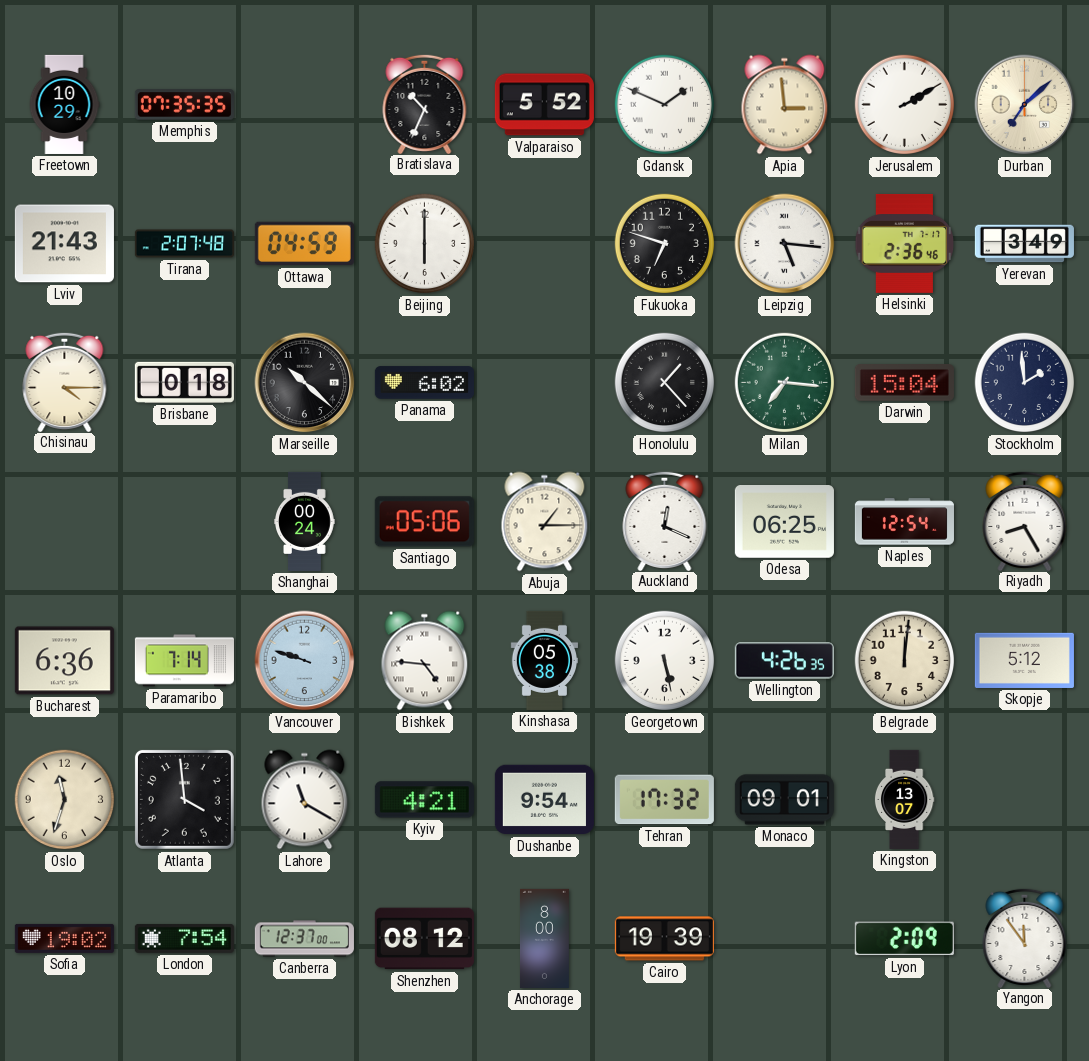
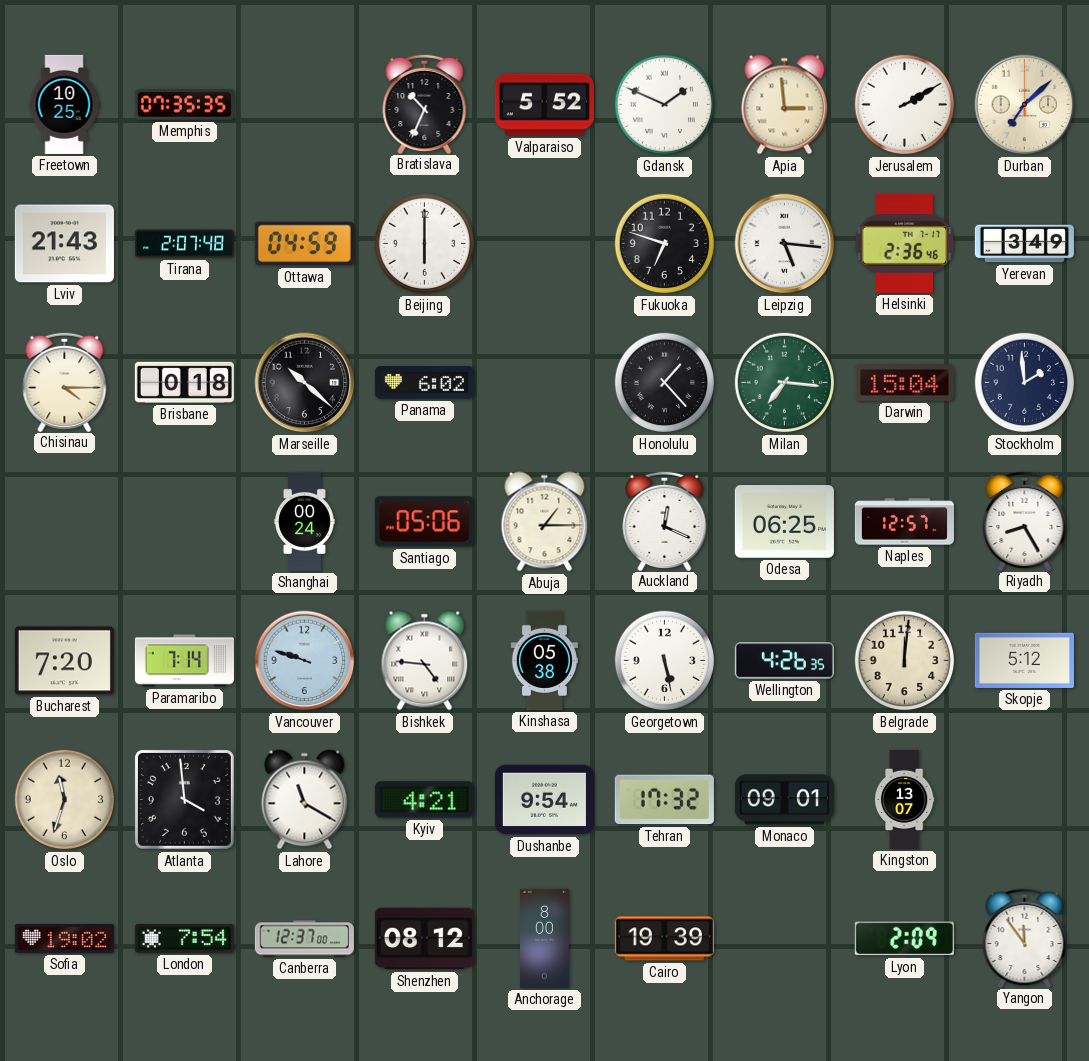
Freetown: 10:29 -> 10:25
Naples: 12:54 -> 12:57
Bucharest: 6:36 -> 7:20
